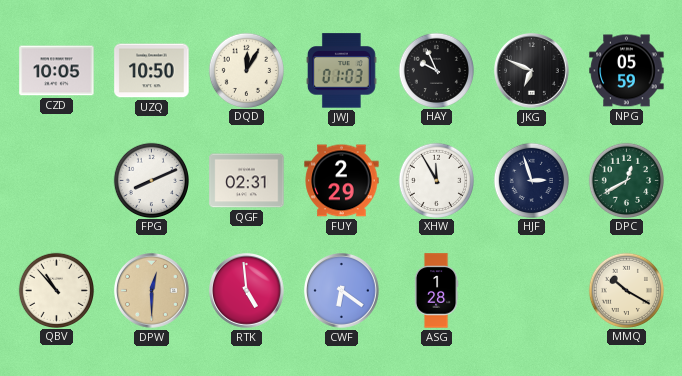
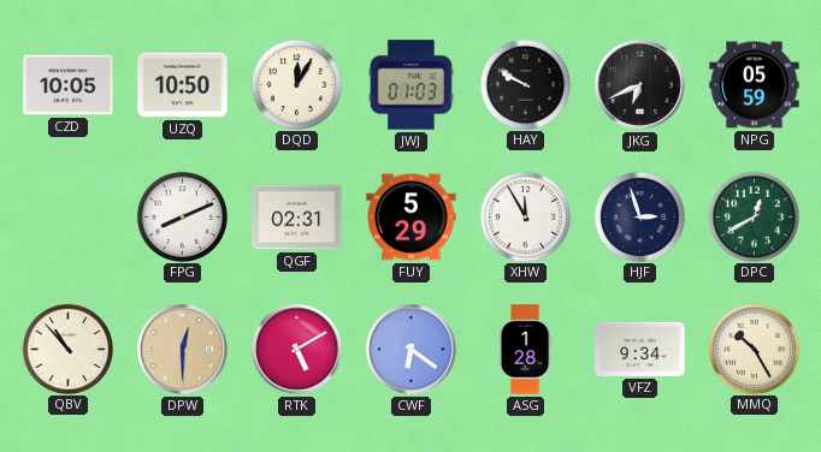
HAY: 9:56 -> 9:50
JKG: 6:49 -> 6:41
FUY: 2:29 -> 5:29
RTK: 4:59 -> 5:10
VFZ: none -> 9:34
MMQ: 10:20 -> 10:25
